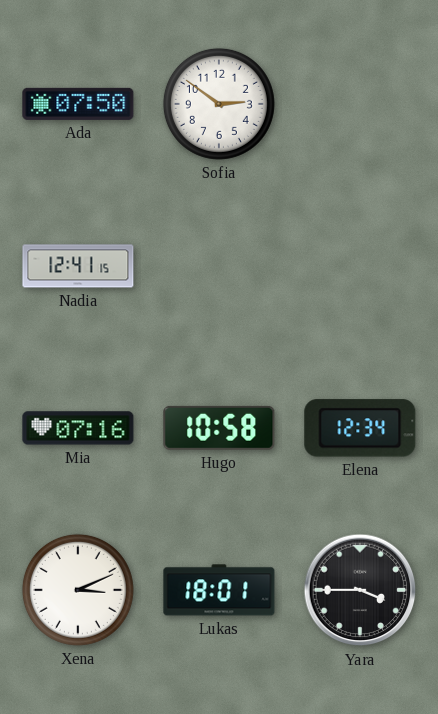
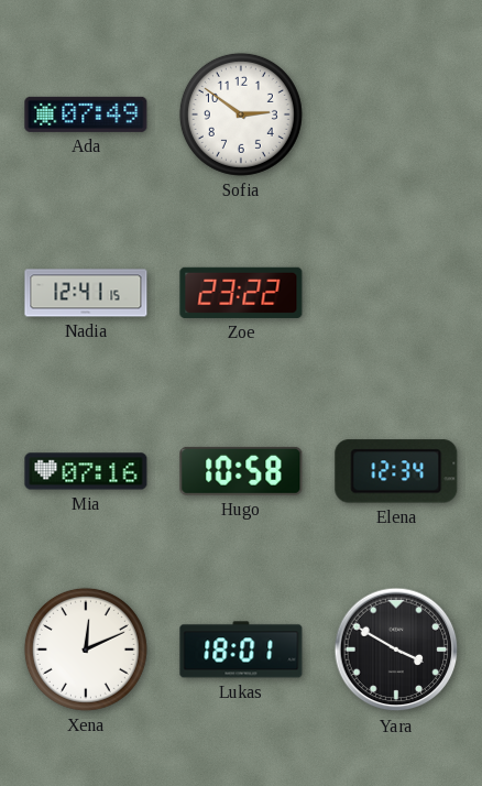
Ada: 07:50 -> 07:49
Zoe: none -> 23:22
Xena: 3:11 -> 12:11
Yara: 3:45 -> 3:50
